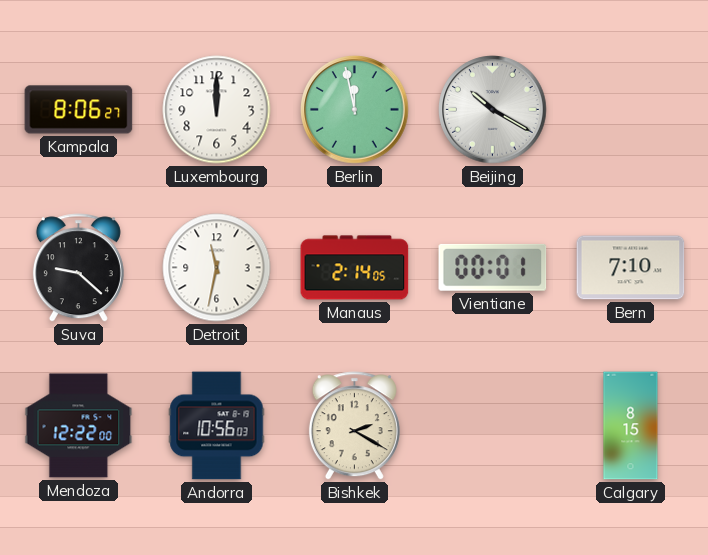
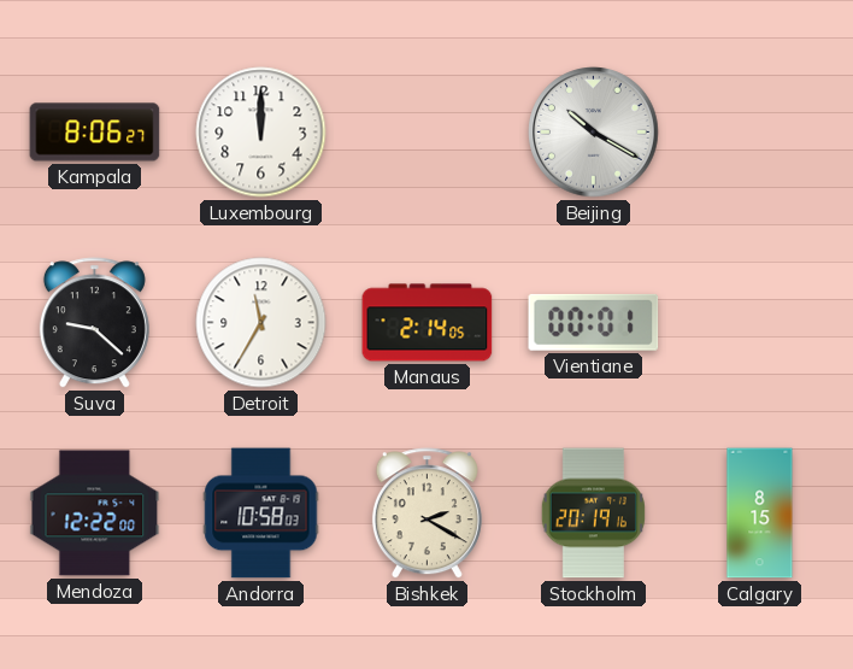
Berlin: 11:58 -> none
Detroit: 11:32 -> 11:35
Bern: 7:10 -> none
Andorra: 10:56 -> 10:58
Stockholm: none -> 20:19
